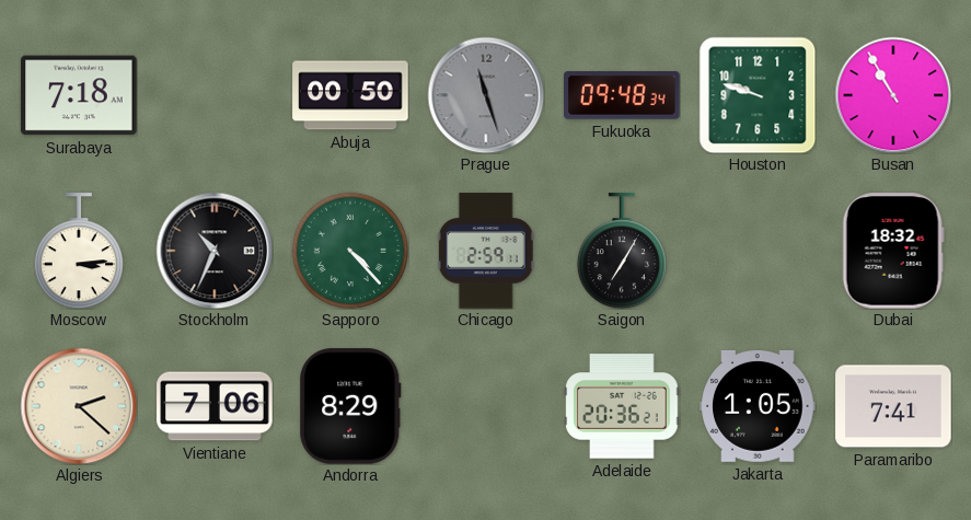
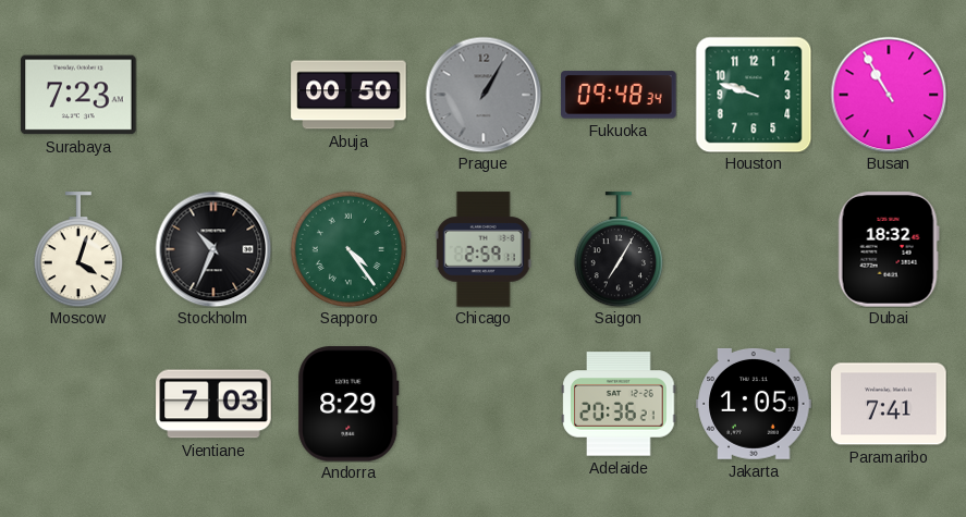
Surabaya: 7:18 -> 7:23
Prague: 11:27 -> 1:05
Moscow: 3:14 -> 4:03
Sapporo: 4:23 -> 4:24
Algiers: 2:22 -> none
Vientiane: 7:06 -> 7:03
